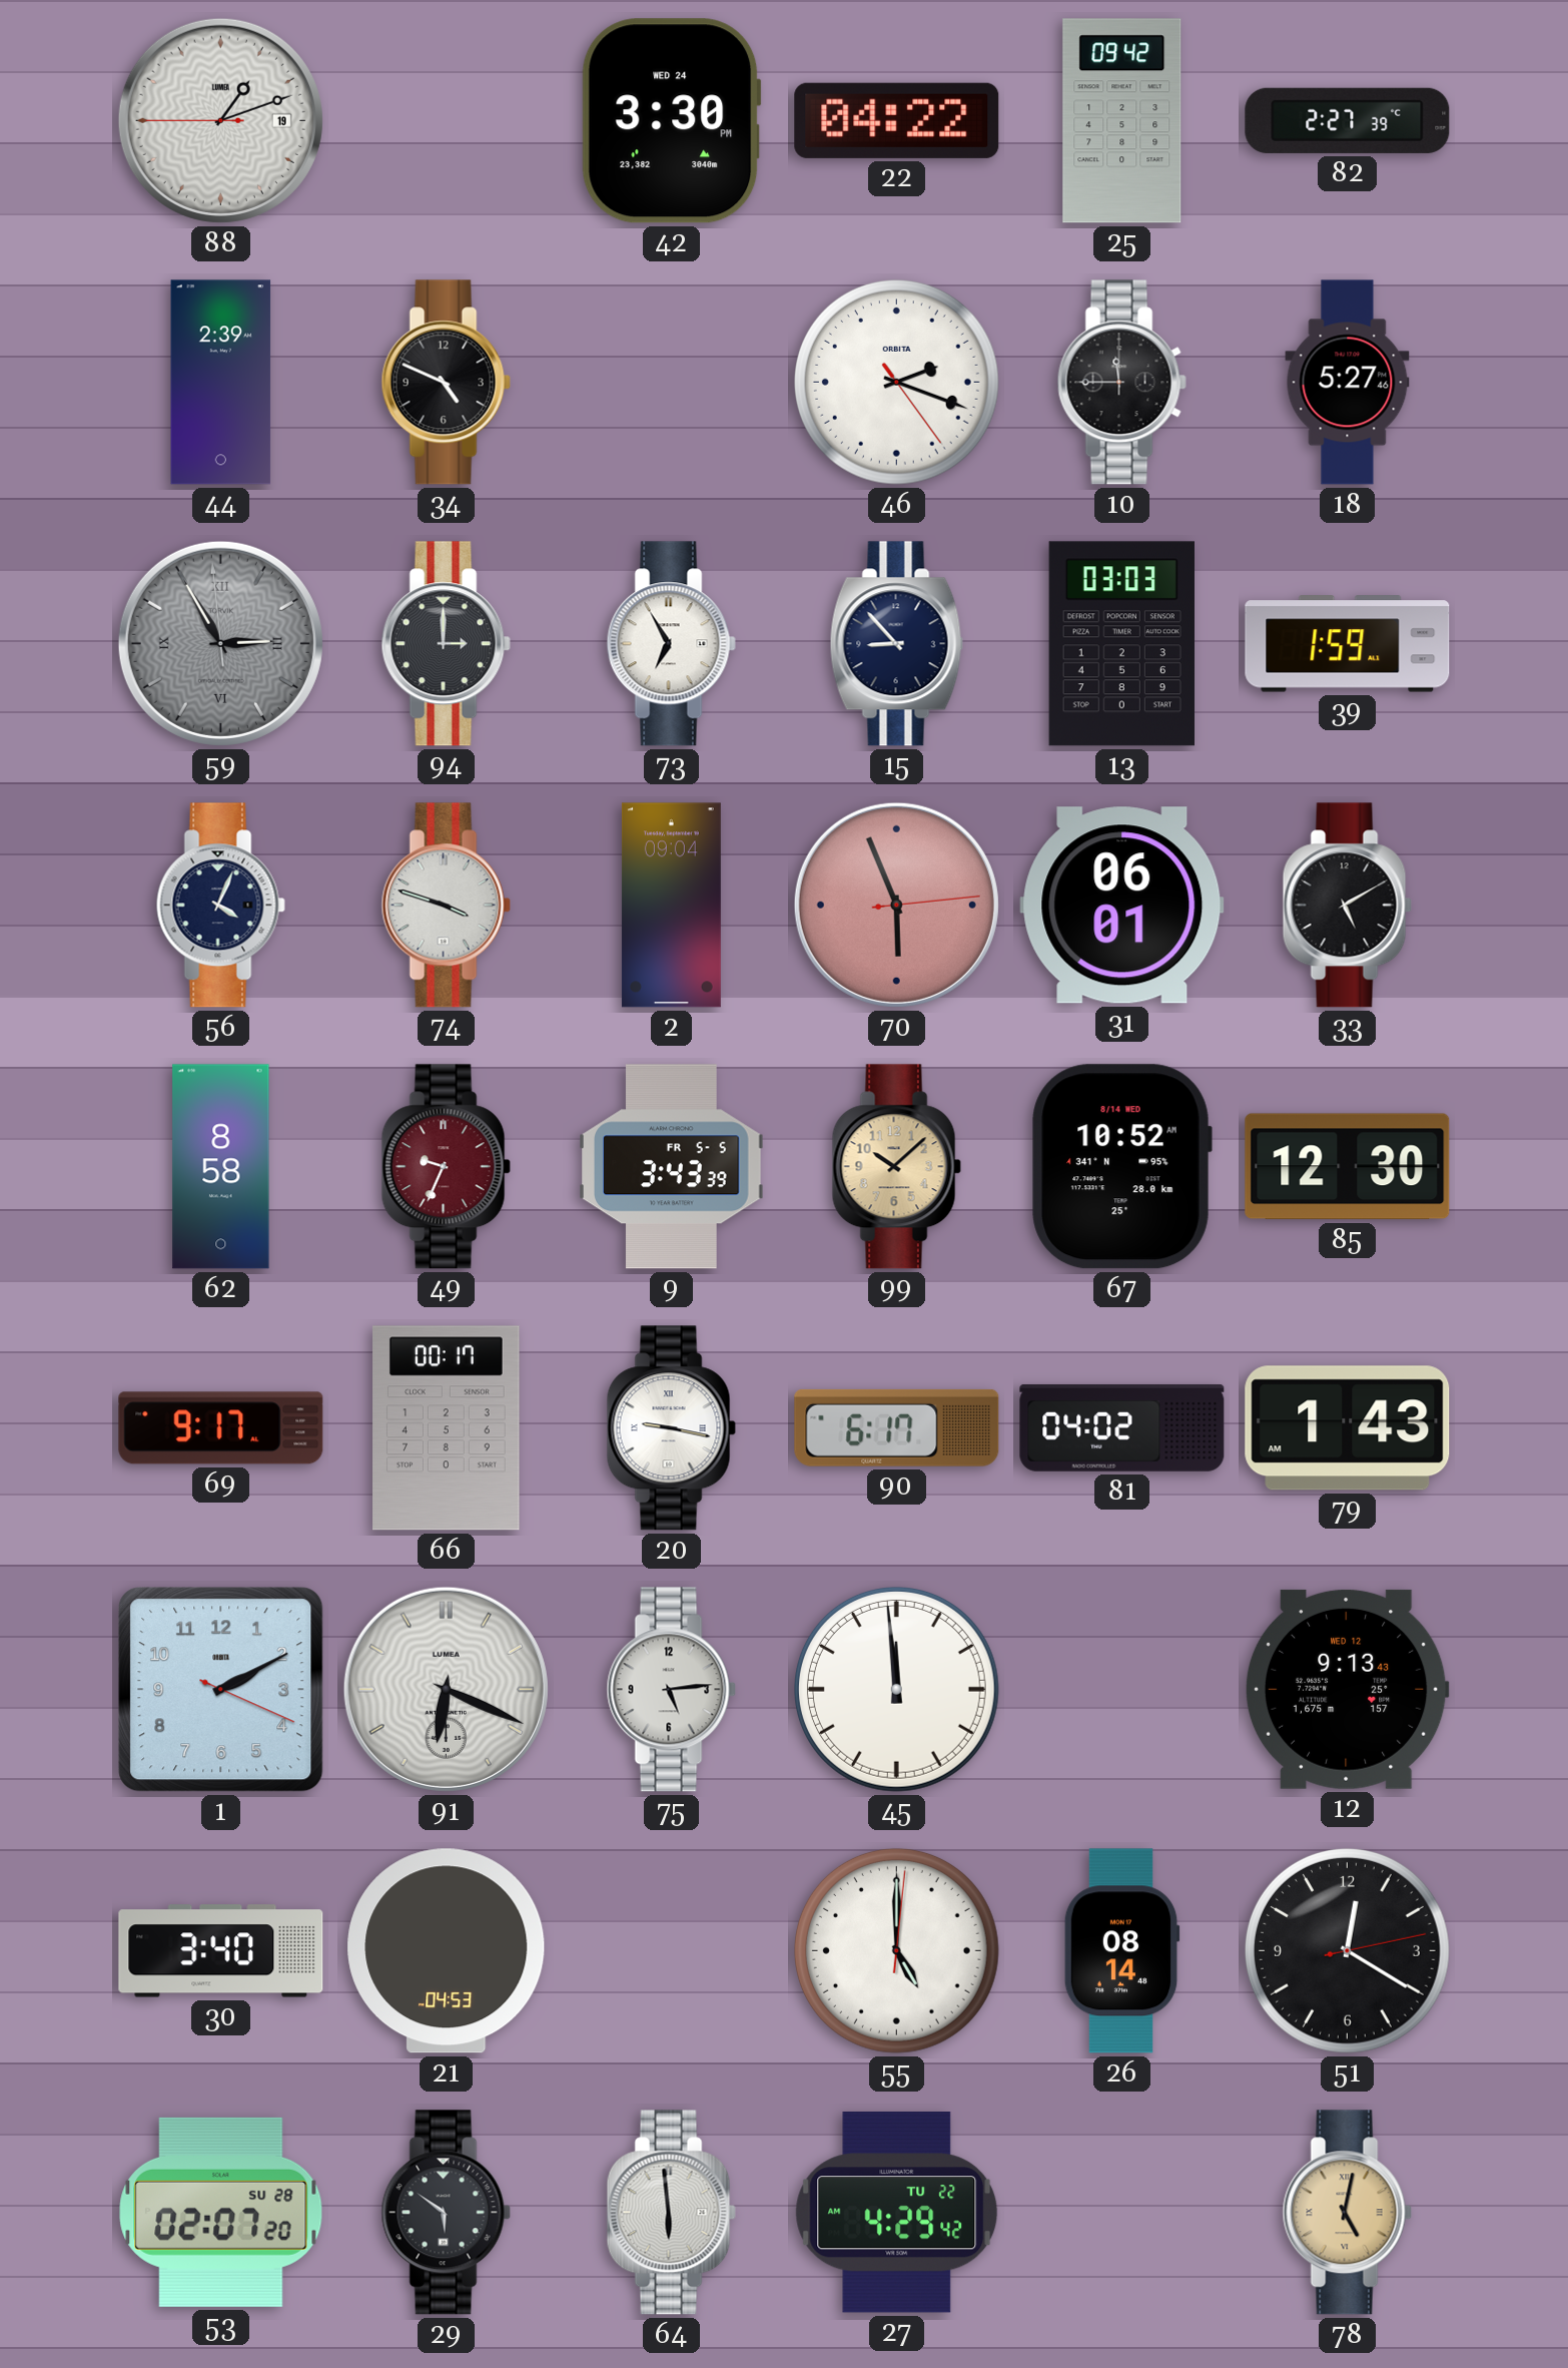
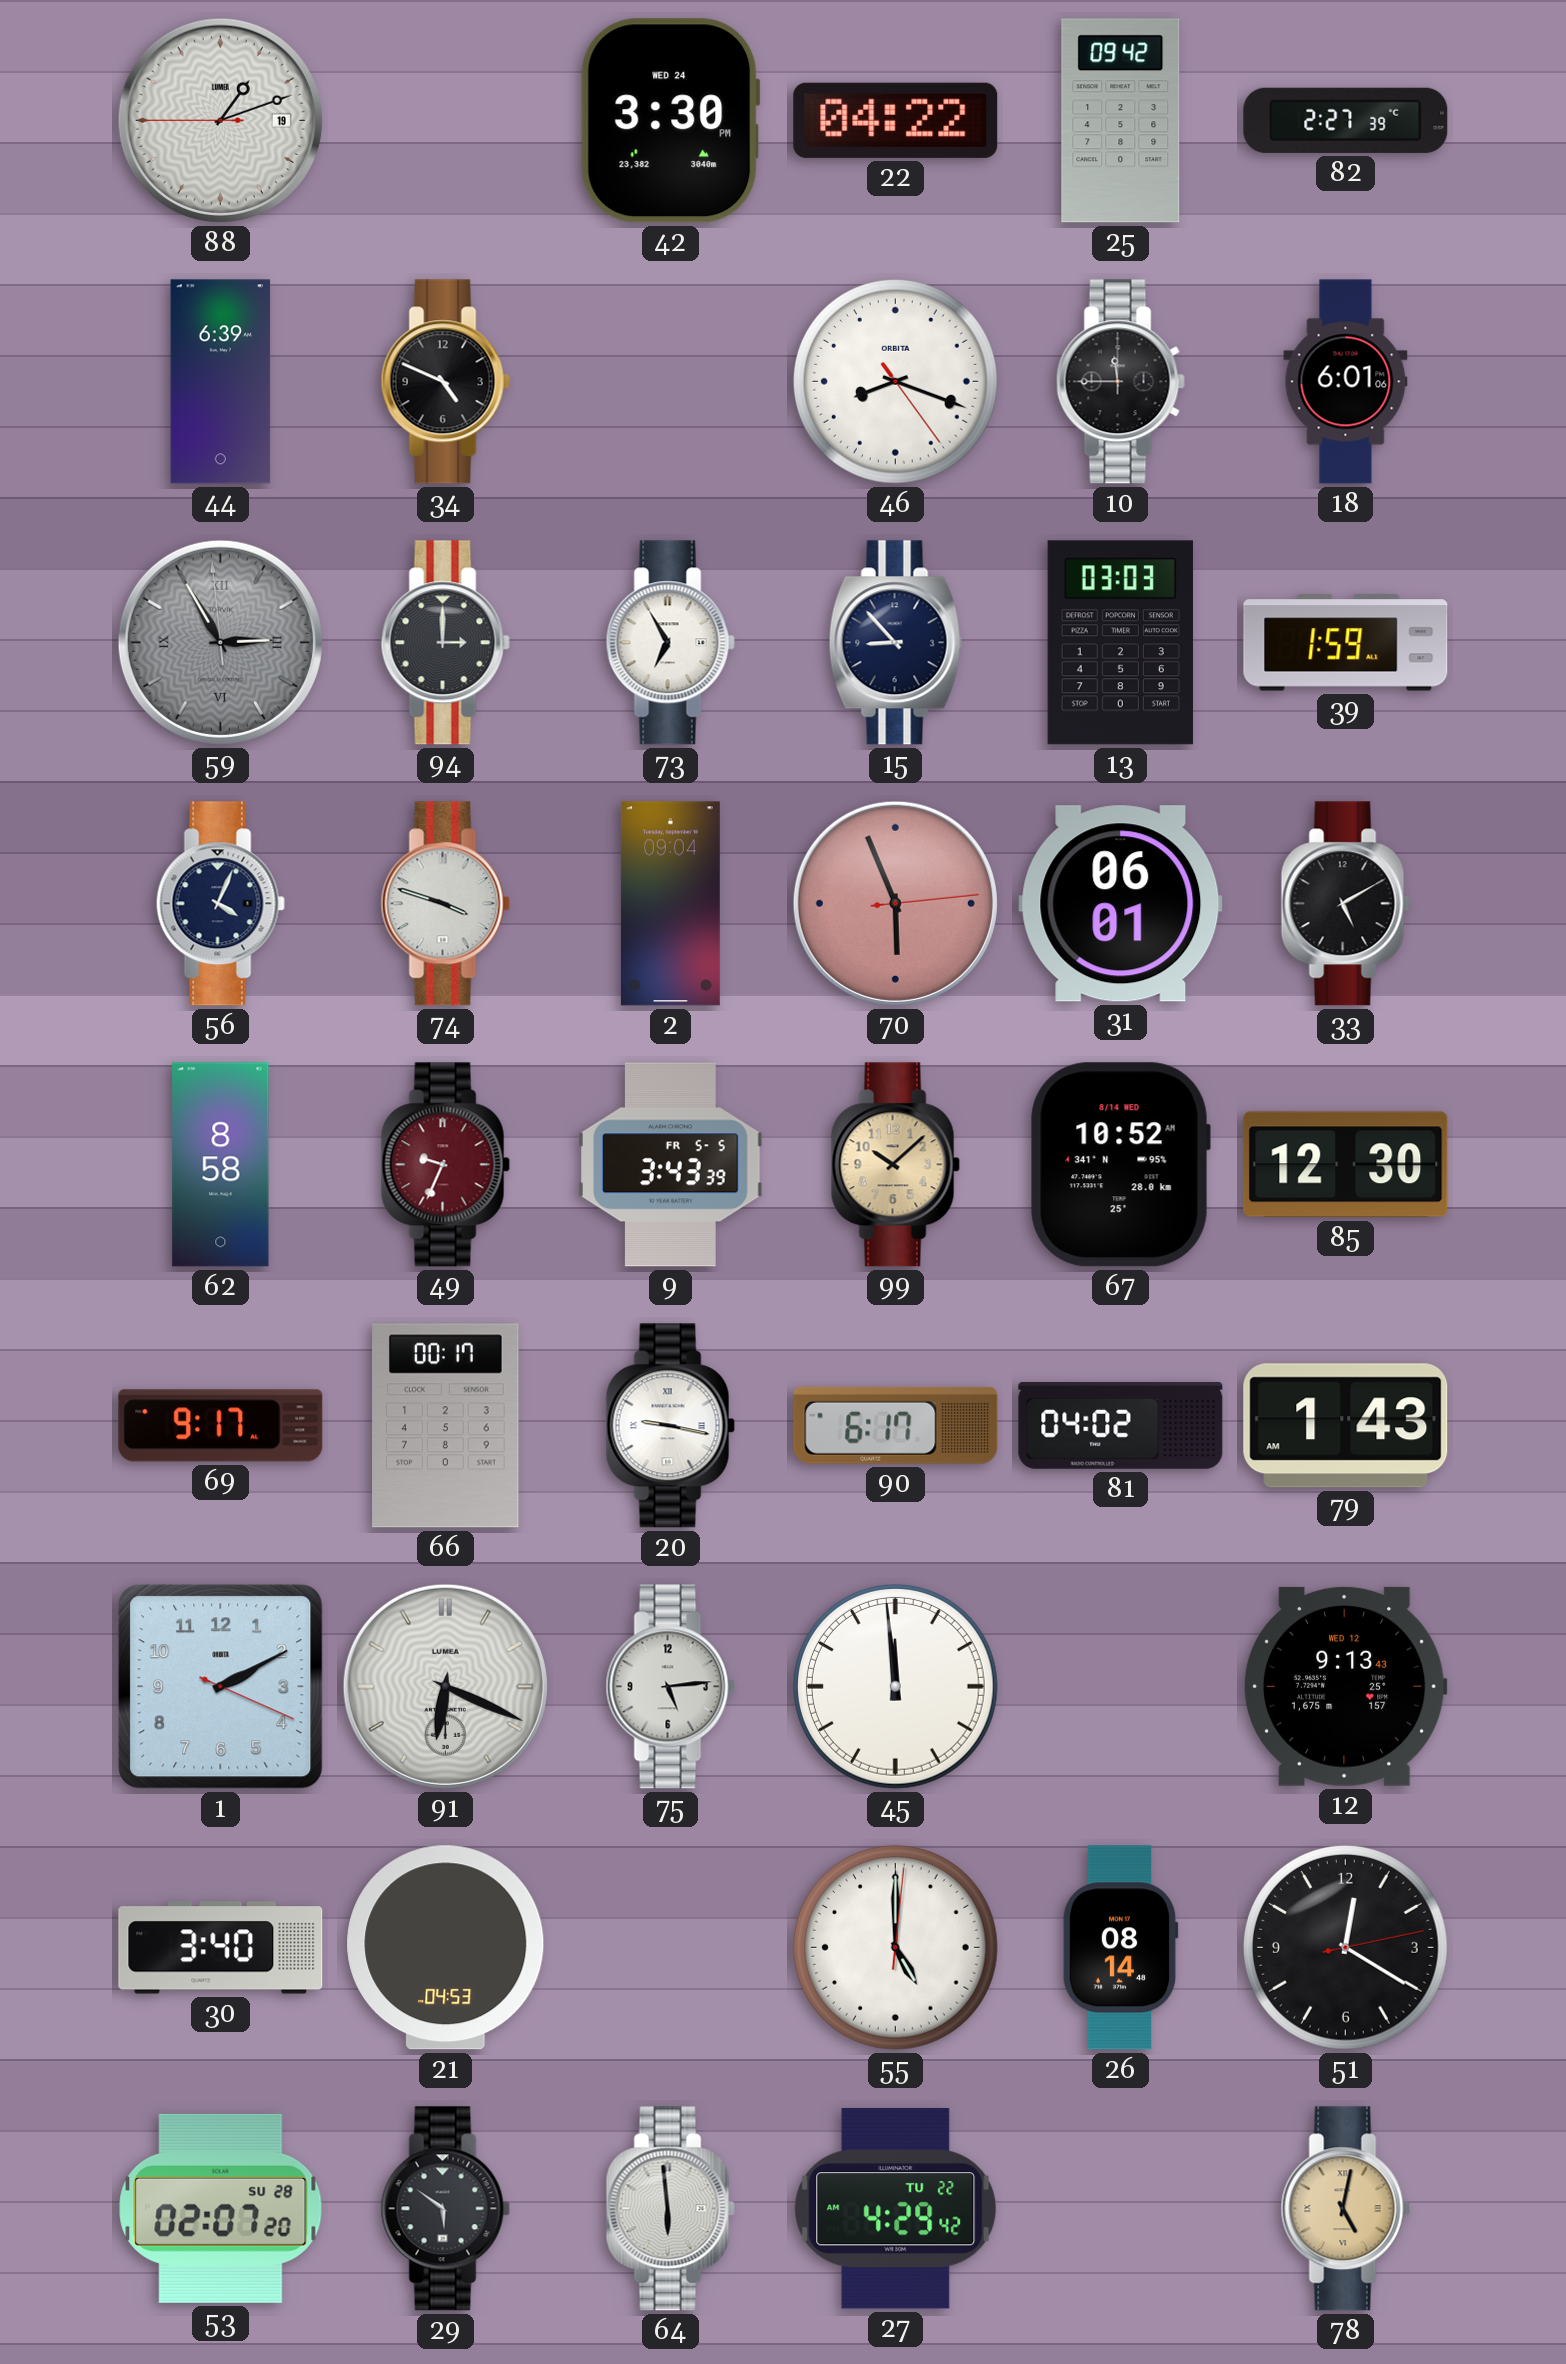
44: 2:39 -> 6:39
46: 2:18 -> 8:18
18: 5:27 -> 6:01
